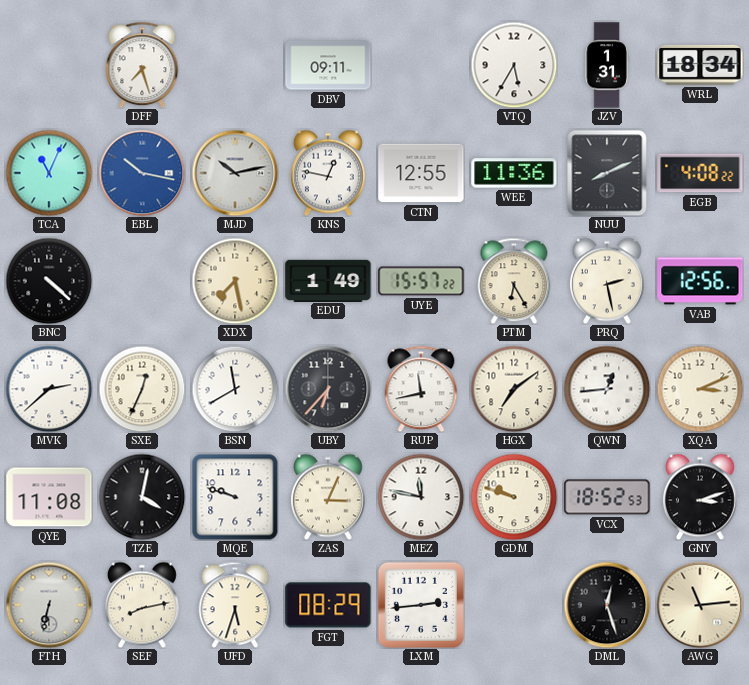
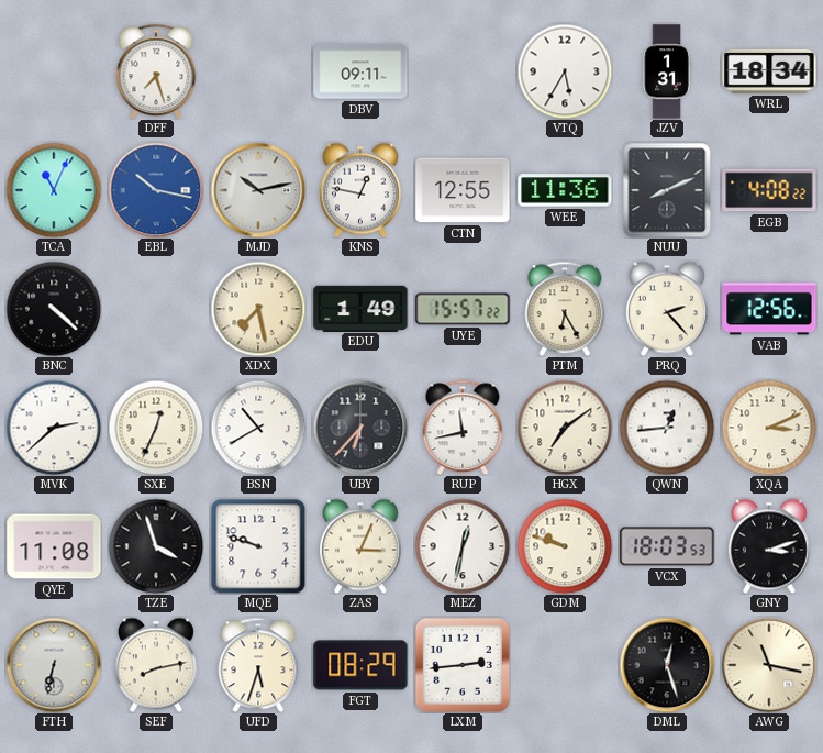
PRQ: 2:28 -> 2:23
BSN: 11:40 -> 10:40
TZE: 4:02 -> 3:57
MEZ: 11:47 -> 12:32
VCX: 18:52 -> 18:03
AWG: 11:14 -> 11:17
